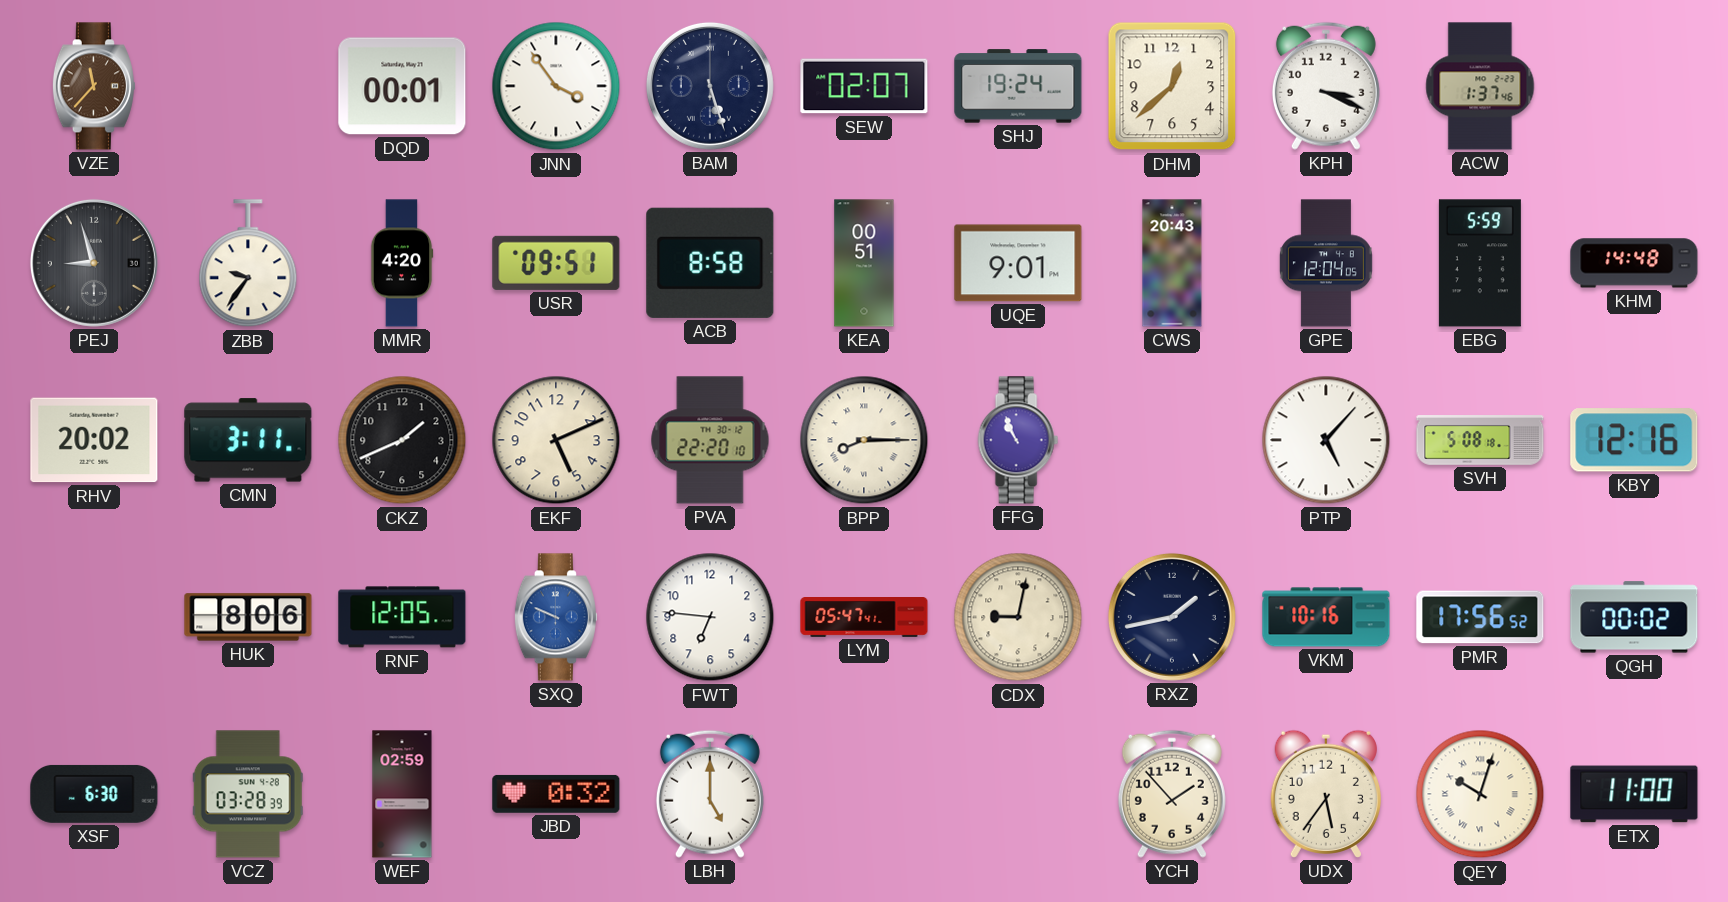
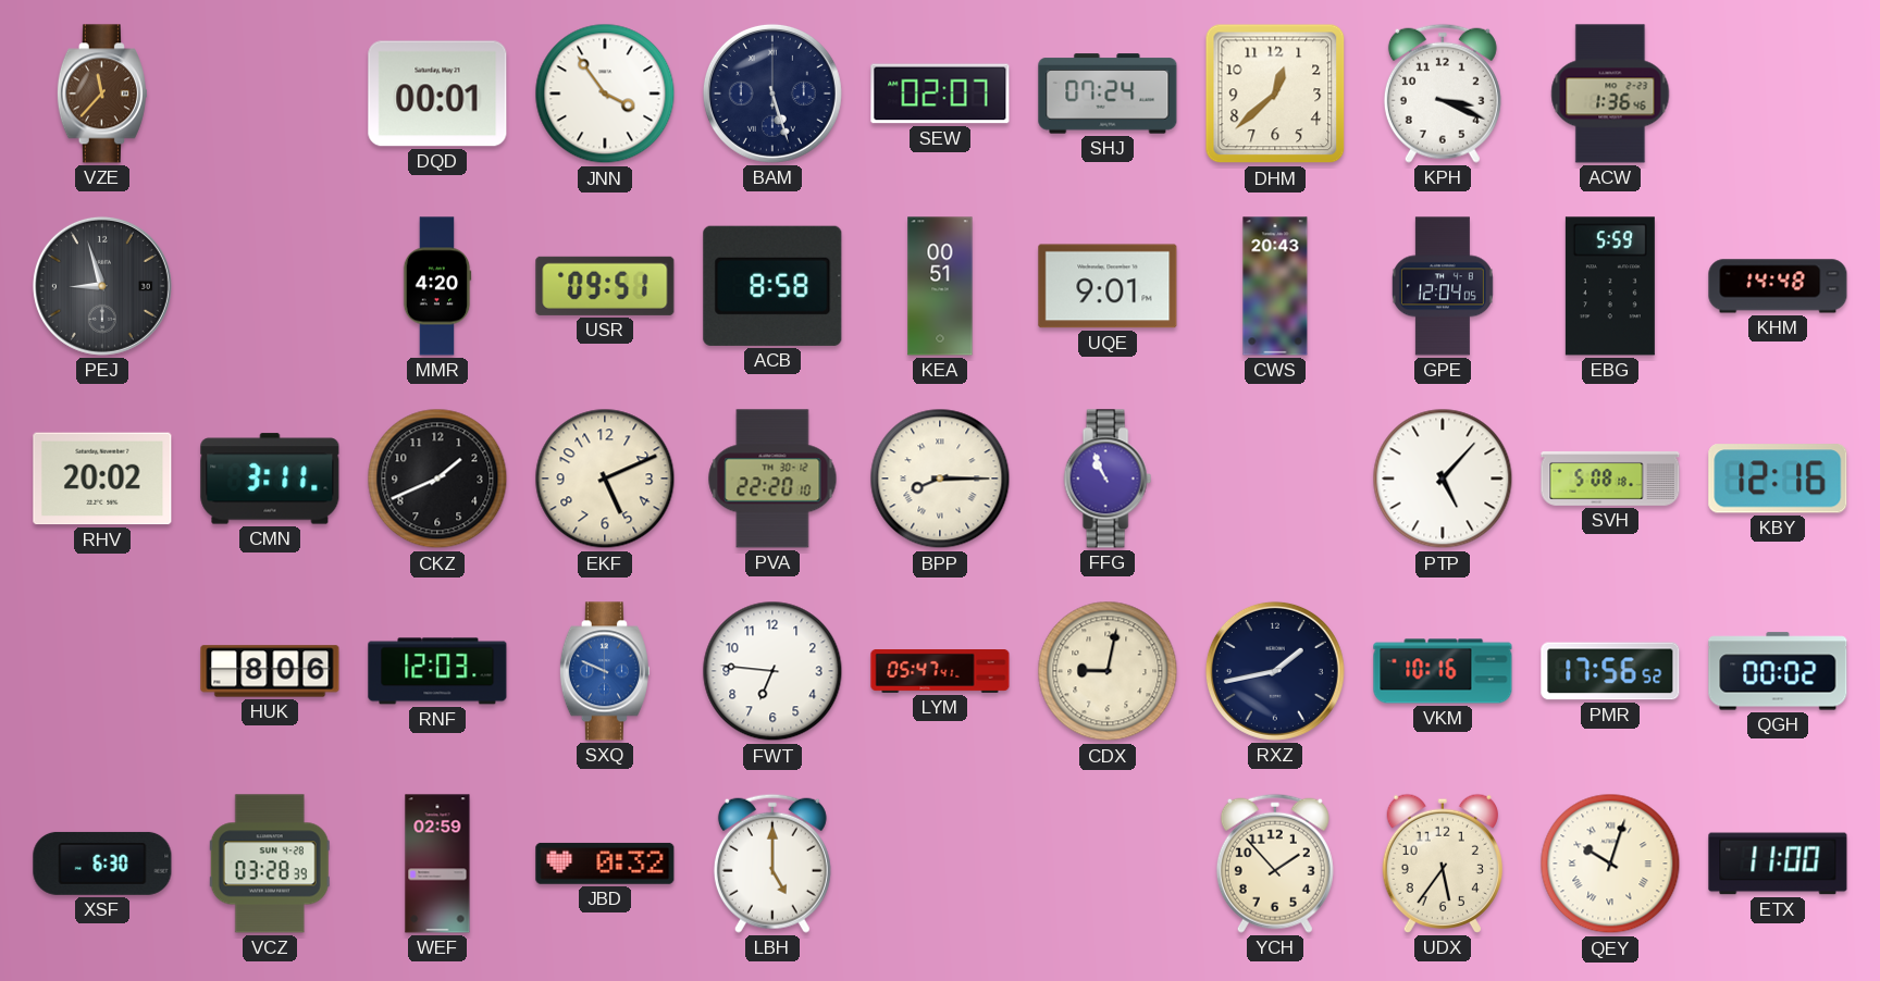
SHJ: 19:24 -> 07:24
ACW: 1:37 -> 1:36
ZBB: 9:36 -> none
RNF: 12:05 -> 12:03
